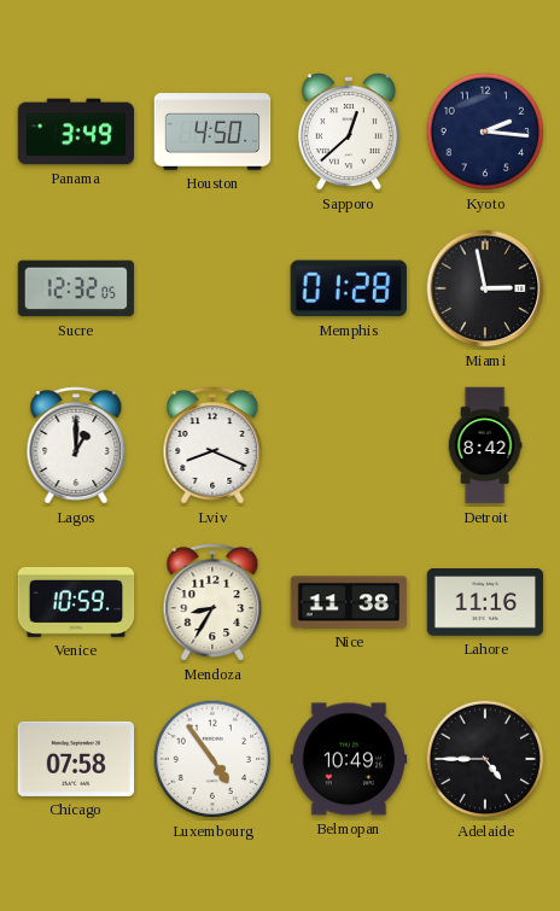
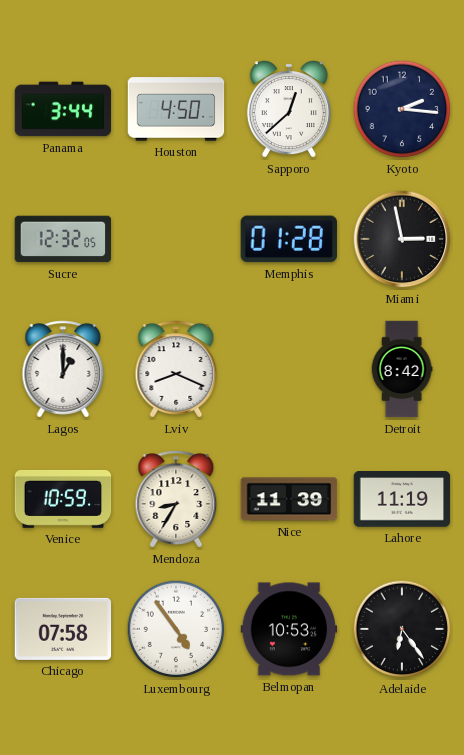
Panama: 3:49 -> 3:44
Nice: 11:38 -> 11:39
Lahore: 11:16 -> 11:19
Belmopan: 10:49 -> 10:53
Adelaide: 4:45 -> 6:24
